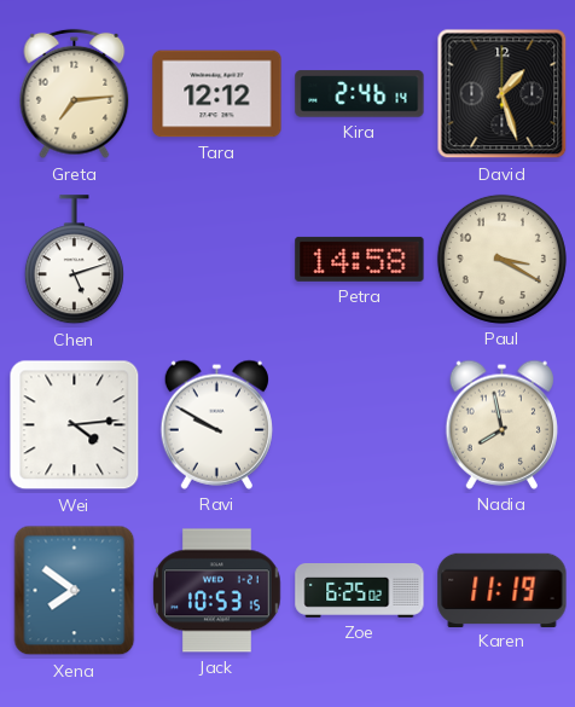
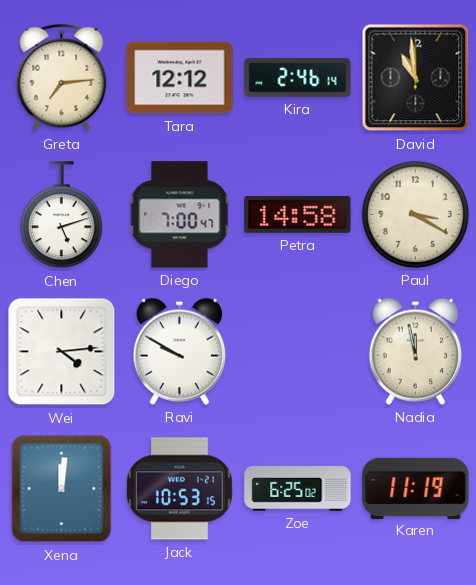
David: 1:27 -> 10:59
Diego: none -> 7:00
Nadia: 7:58 -> 11:58
Xena: 7:51 -> 12:01
